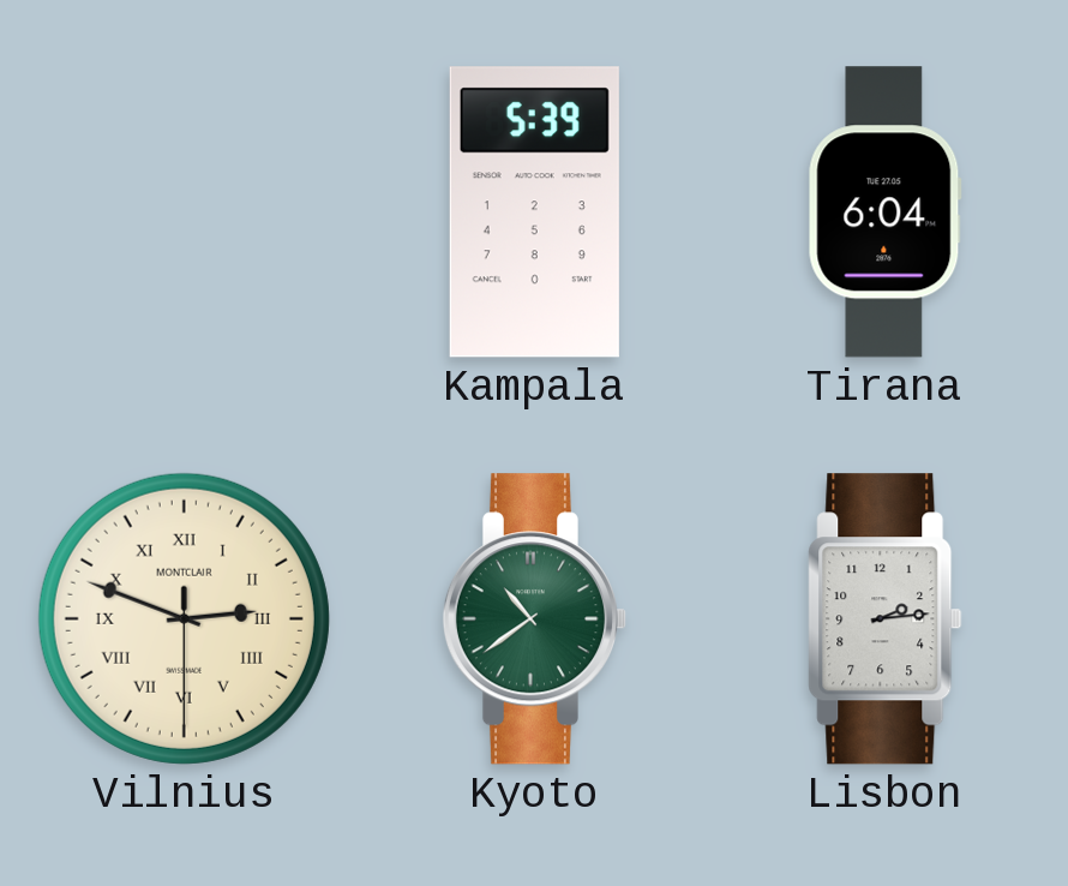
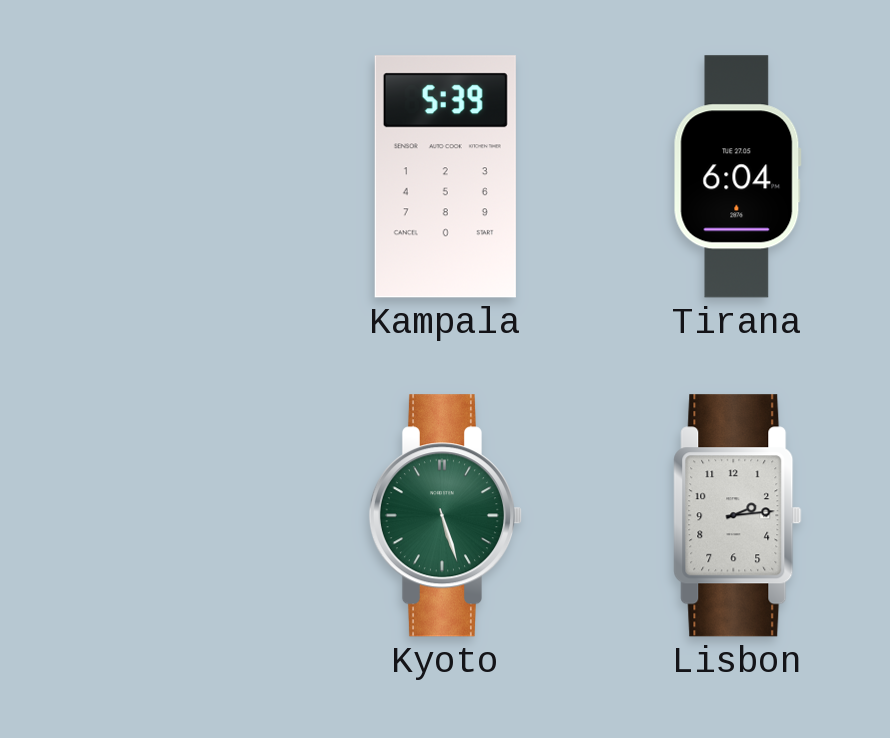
Vilnius: 2:48 -> none
Kyoto: 10:39 -> 5:27
